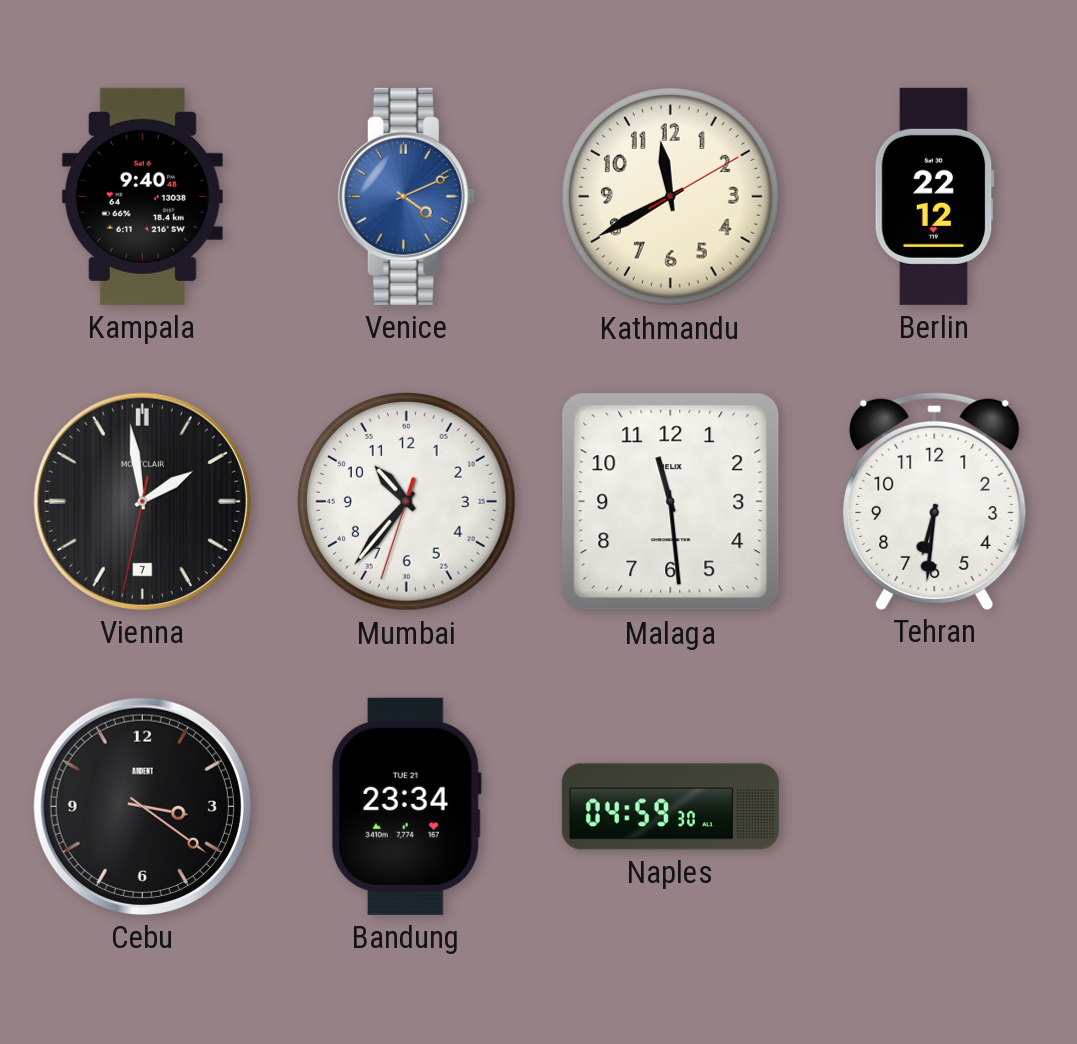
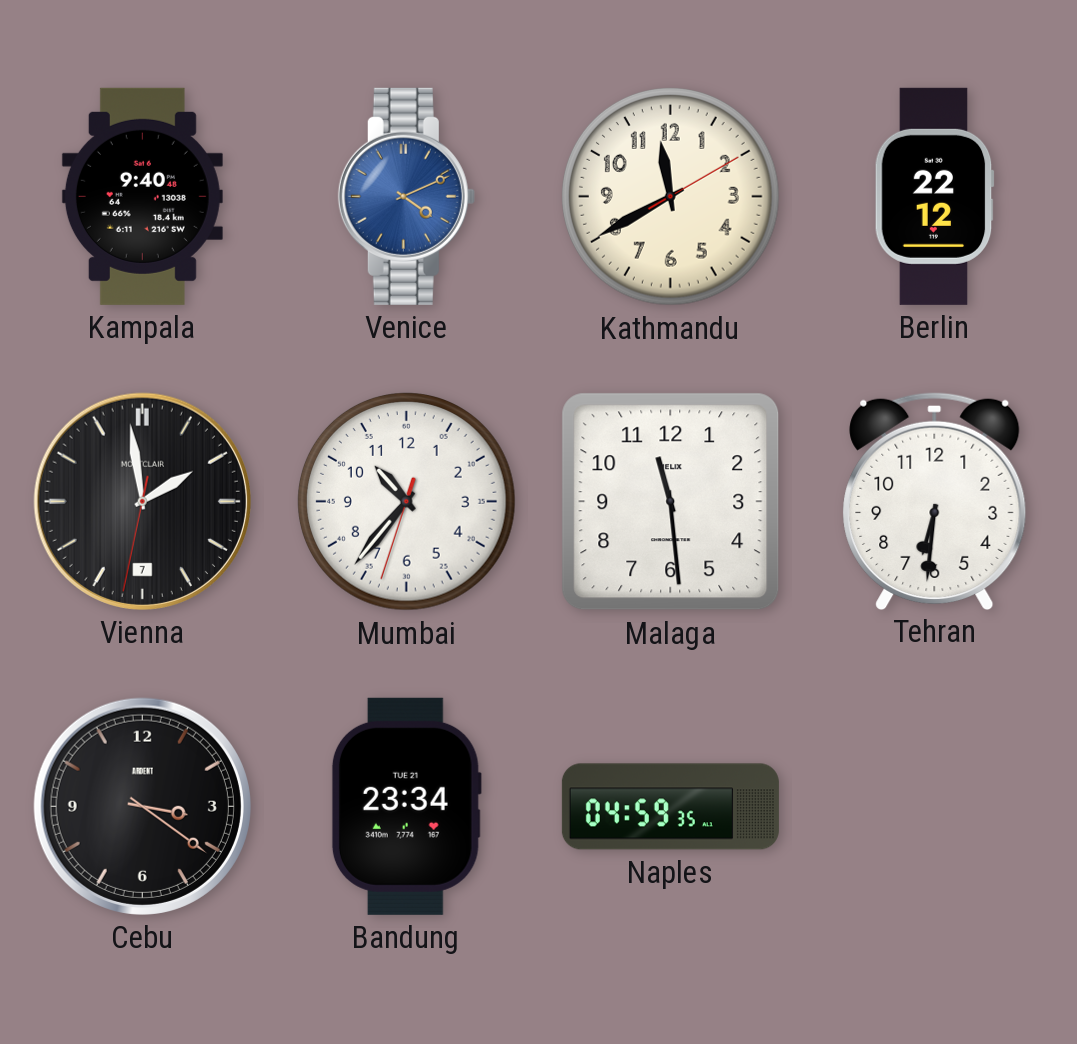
Naples: 04:59:30 -> 04:59:35
